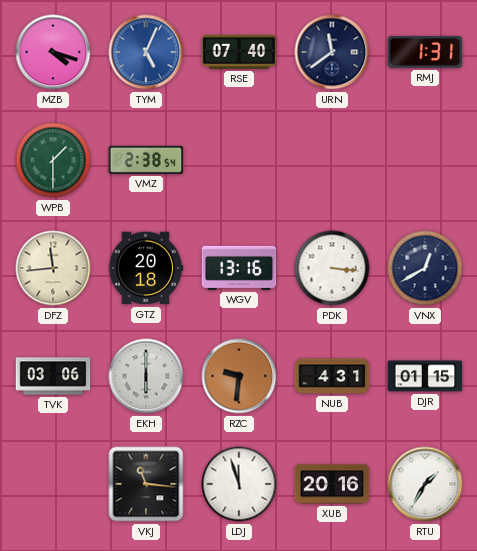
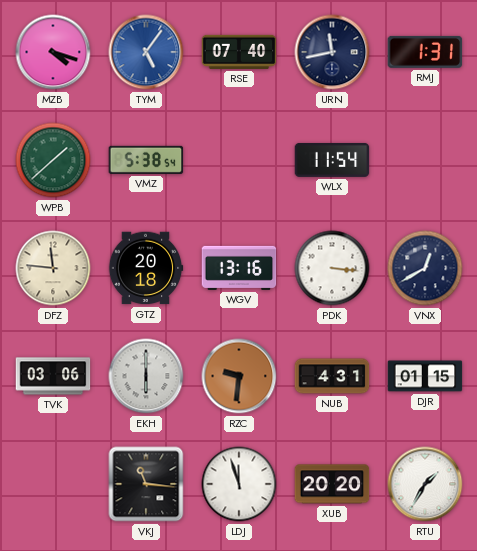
TYM: 5:04 -> 5:06
URN: 11:39 -> 11:43
WPB: 1:30 -> 1:38
VMZ: 2:38 -> 5:38
WLX: none -> 11:54
DFZ: 11:44 -> 11:46
XUB: 20:16 -> 20:20
